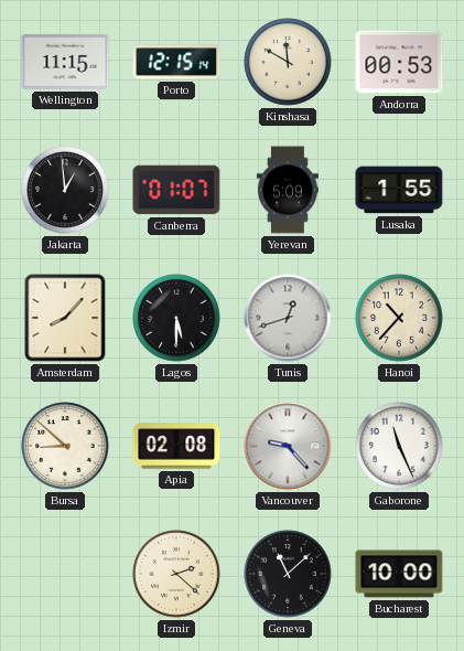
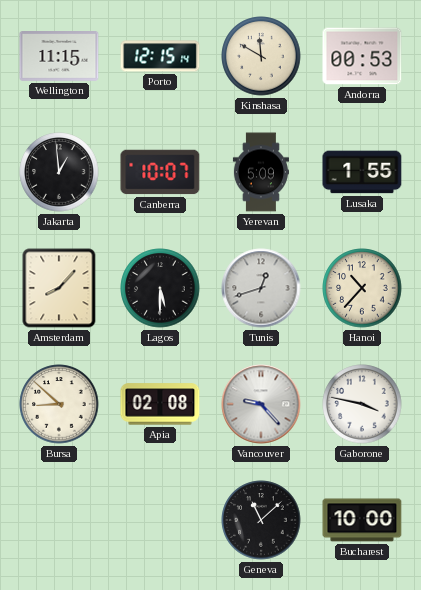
Canberra: 01:07 -> 10:07
Gaborone: 11:26 -> 3:47
Izmir: 2:22 -> none
